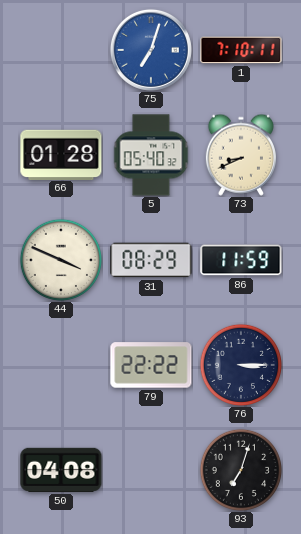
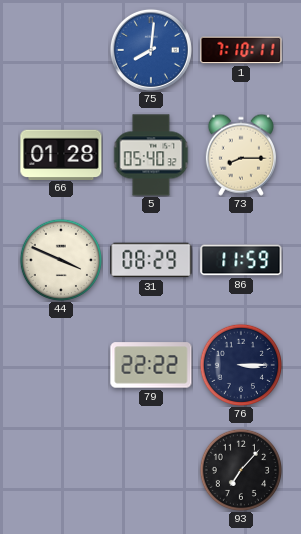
75: 7:03 -> 8:01
73: 8:41 -> 8:15
50: 04:08 -> none
93: 7:03 -> 7:07
